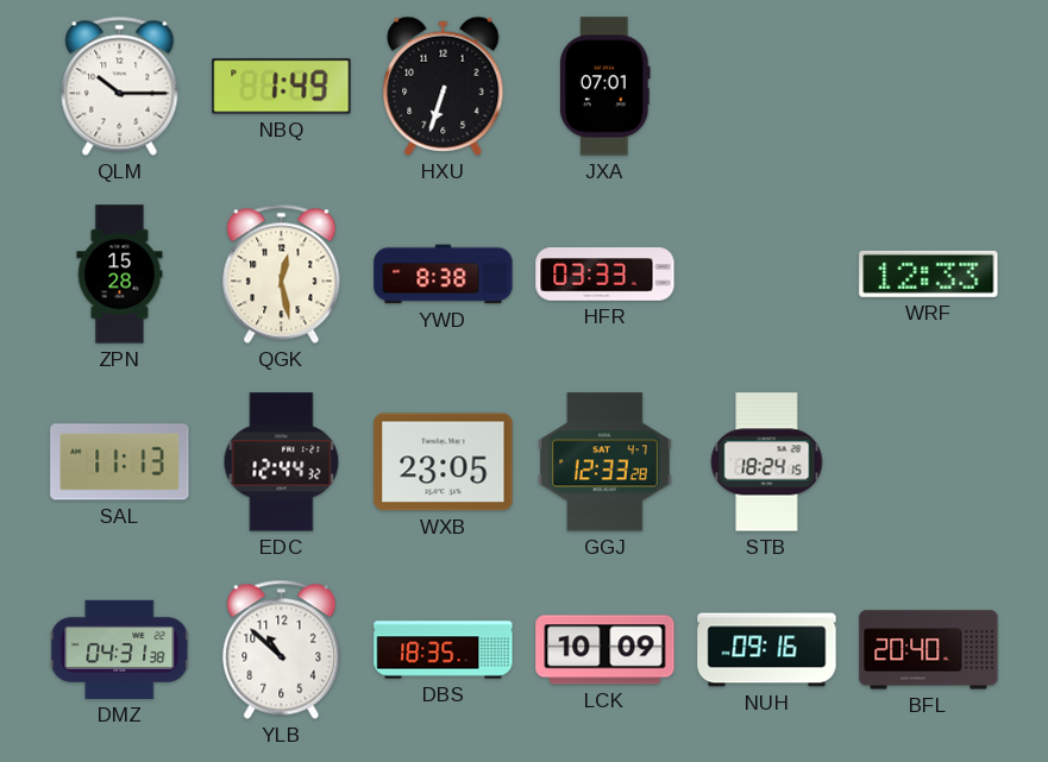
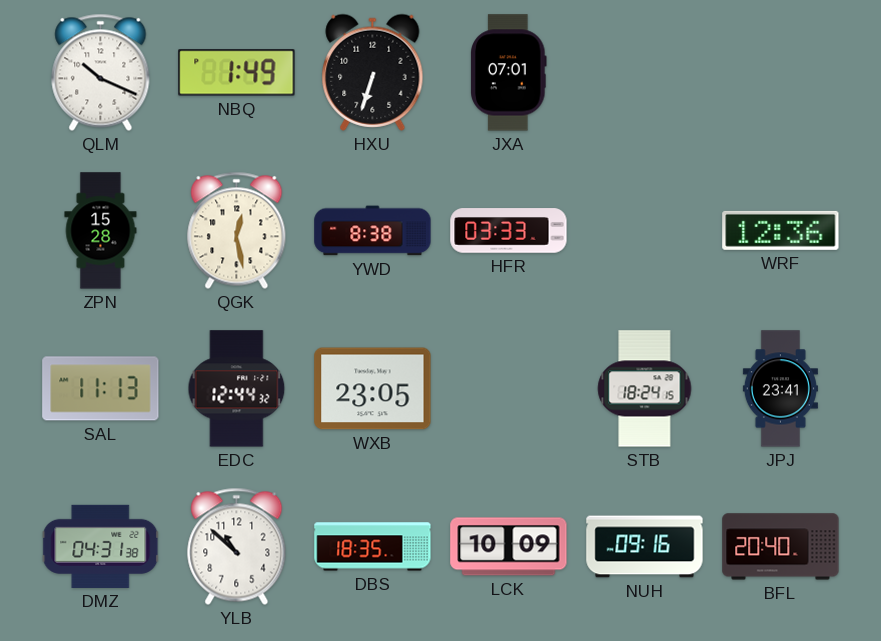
QLM: 10:15 -> 10:19
WRF: 12:33 -> 12:36
GGJ: 12:33 -> none
JPJ: none -> 23:41
